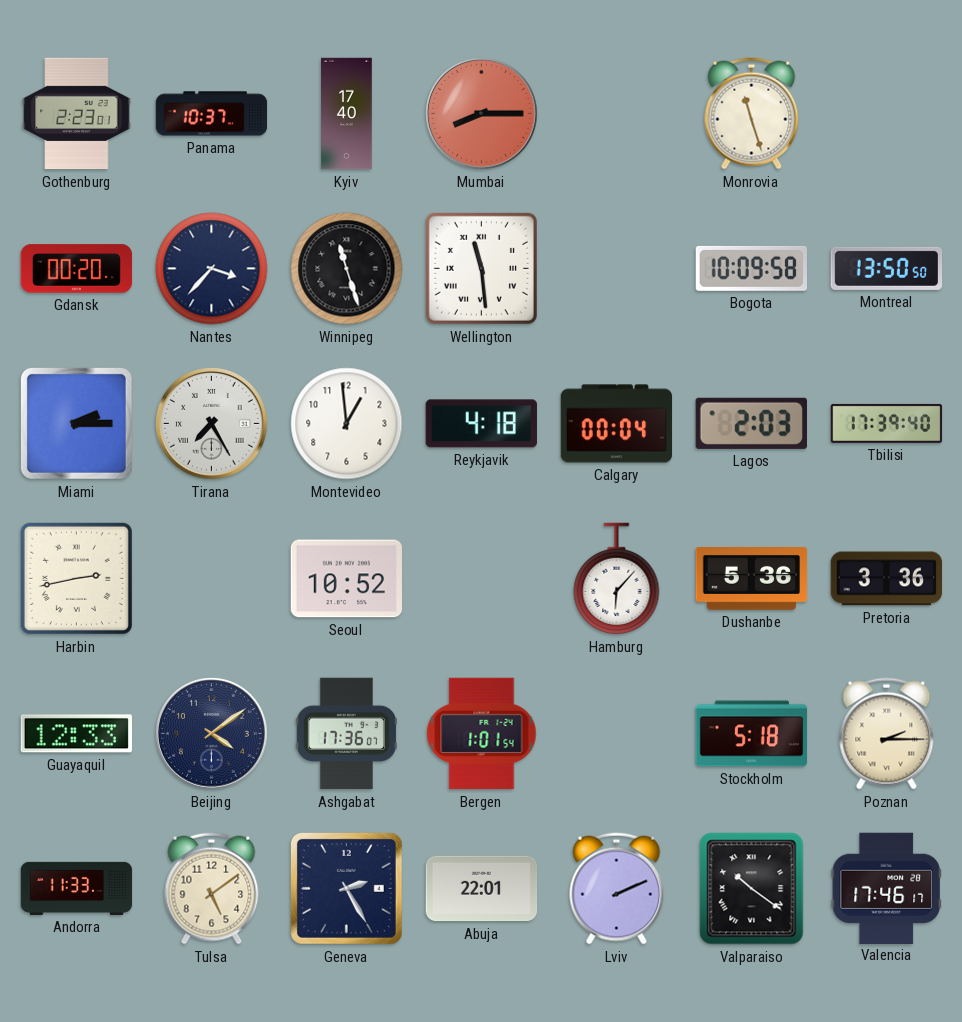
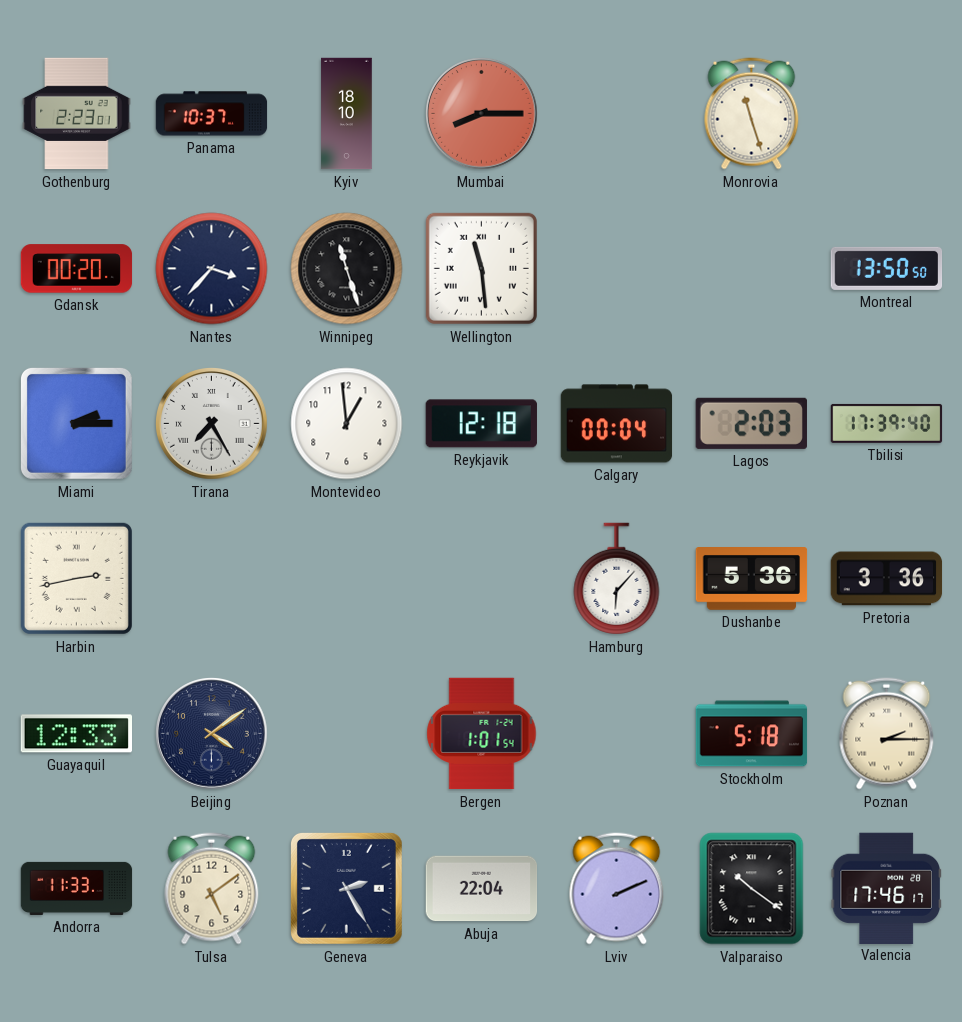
Kyiv: 17:40 -> 18:10
Bogota: 10:09 -> none
Reykjavik: 4:18 -> 12:18
Seoul: 10:52 -> none
Ashgabat: 17:36 -> none
Abuja: 22:01 -> 22:04
